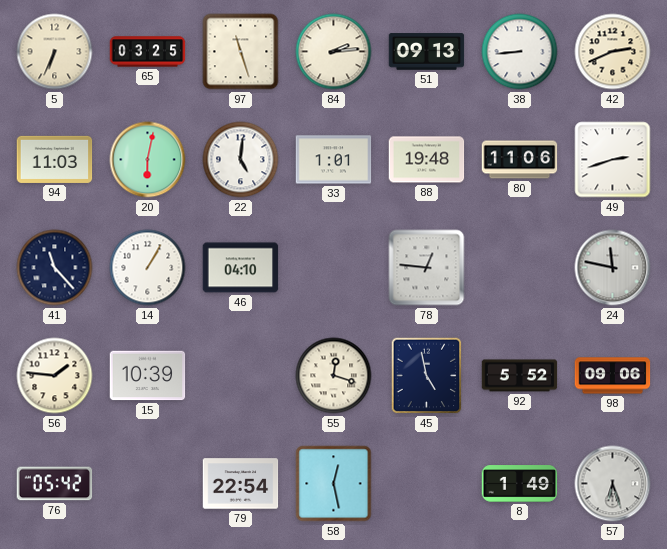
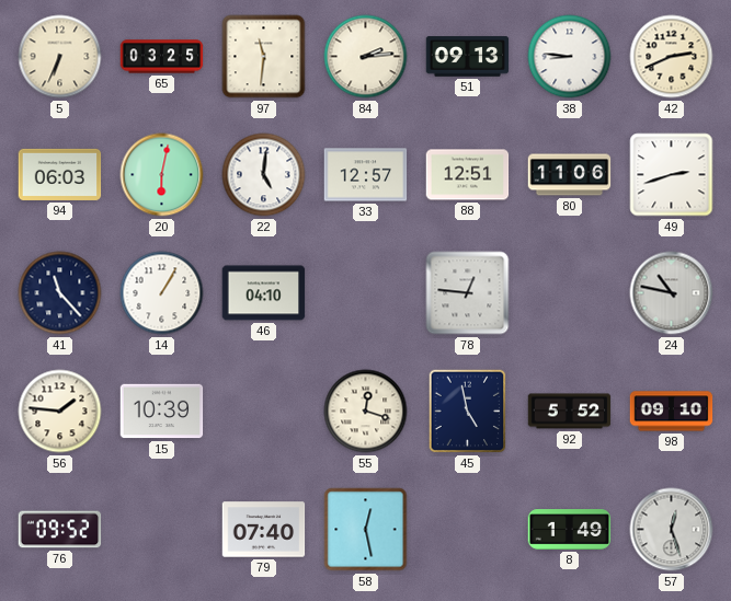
97: 11:27 -> 11:31
38: 8:44 -> 8:46
94: 11:03 -> 06:03
33: 1:01 -> 12:57
88: 19:48 -> 12:51
24: 11:47 -> 10:47
98: 09:06 -> 09:10
76: 05:42 -> 09:52
79: 22:54 -> 07:40
57: 6:27 -> 12:27
